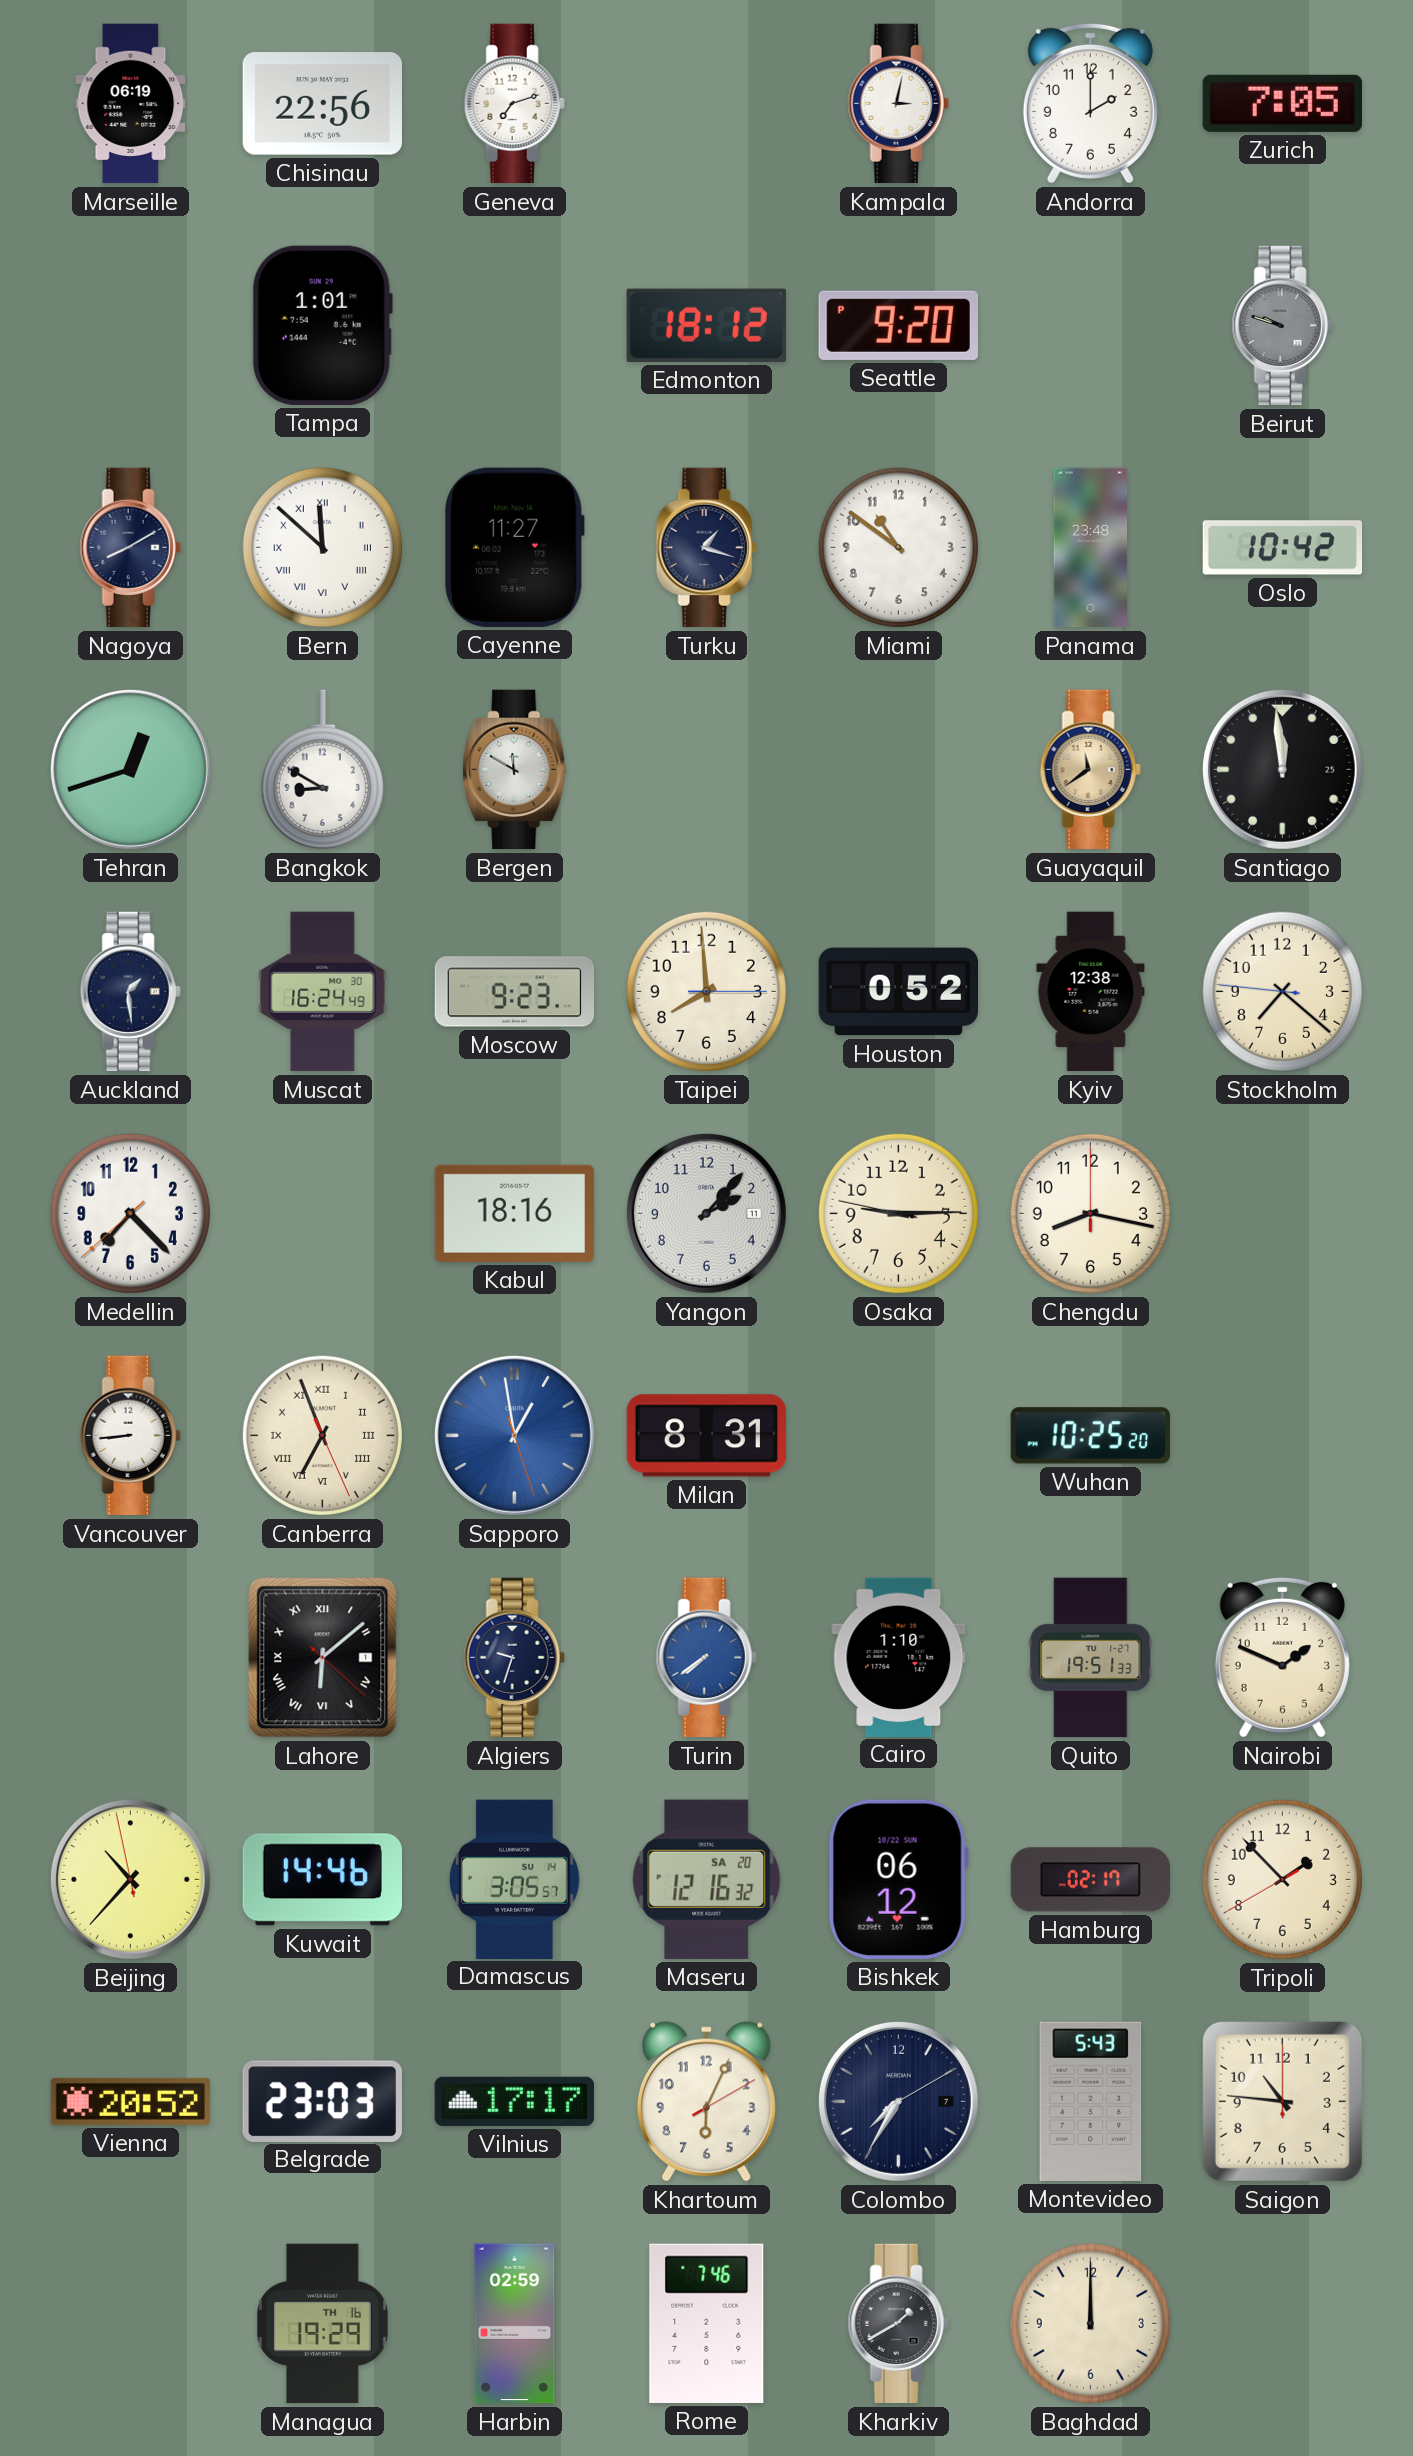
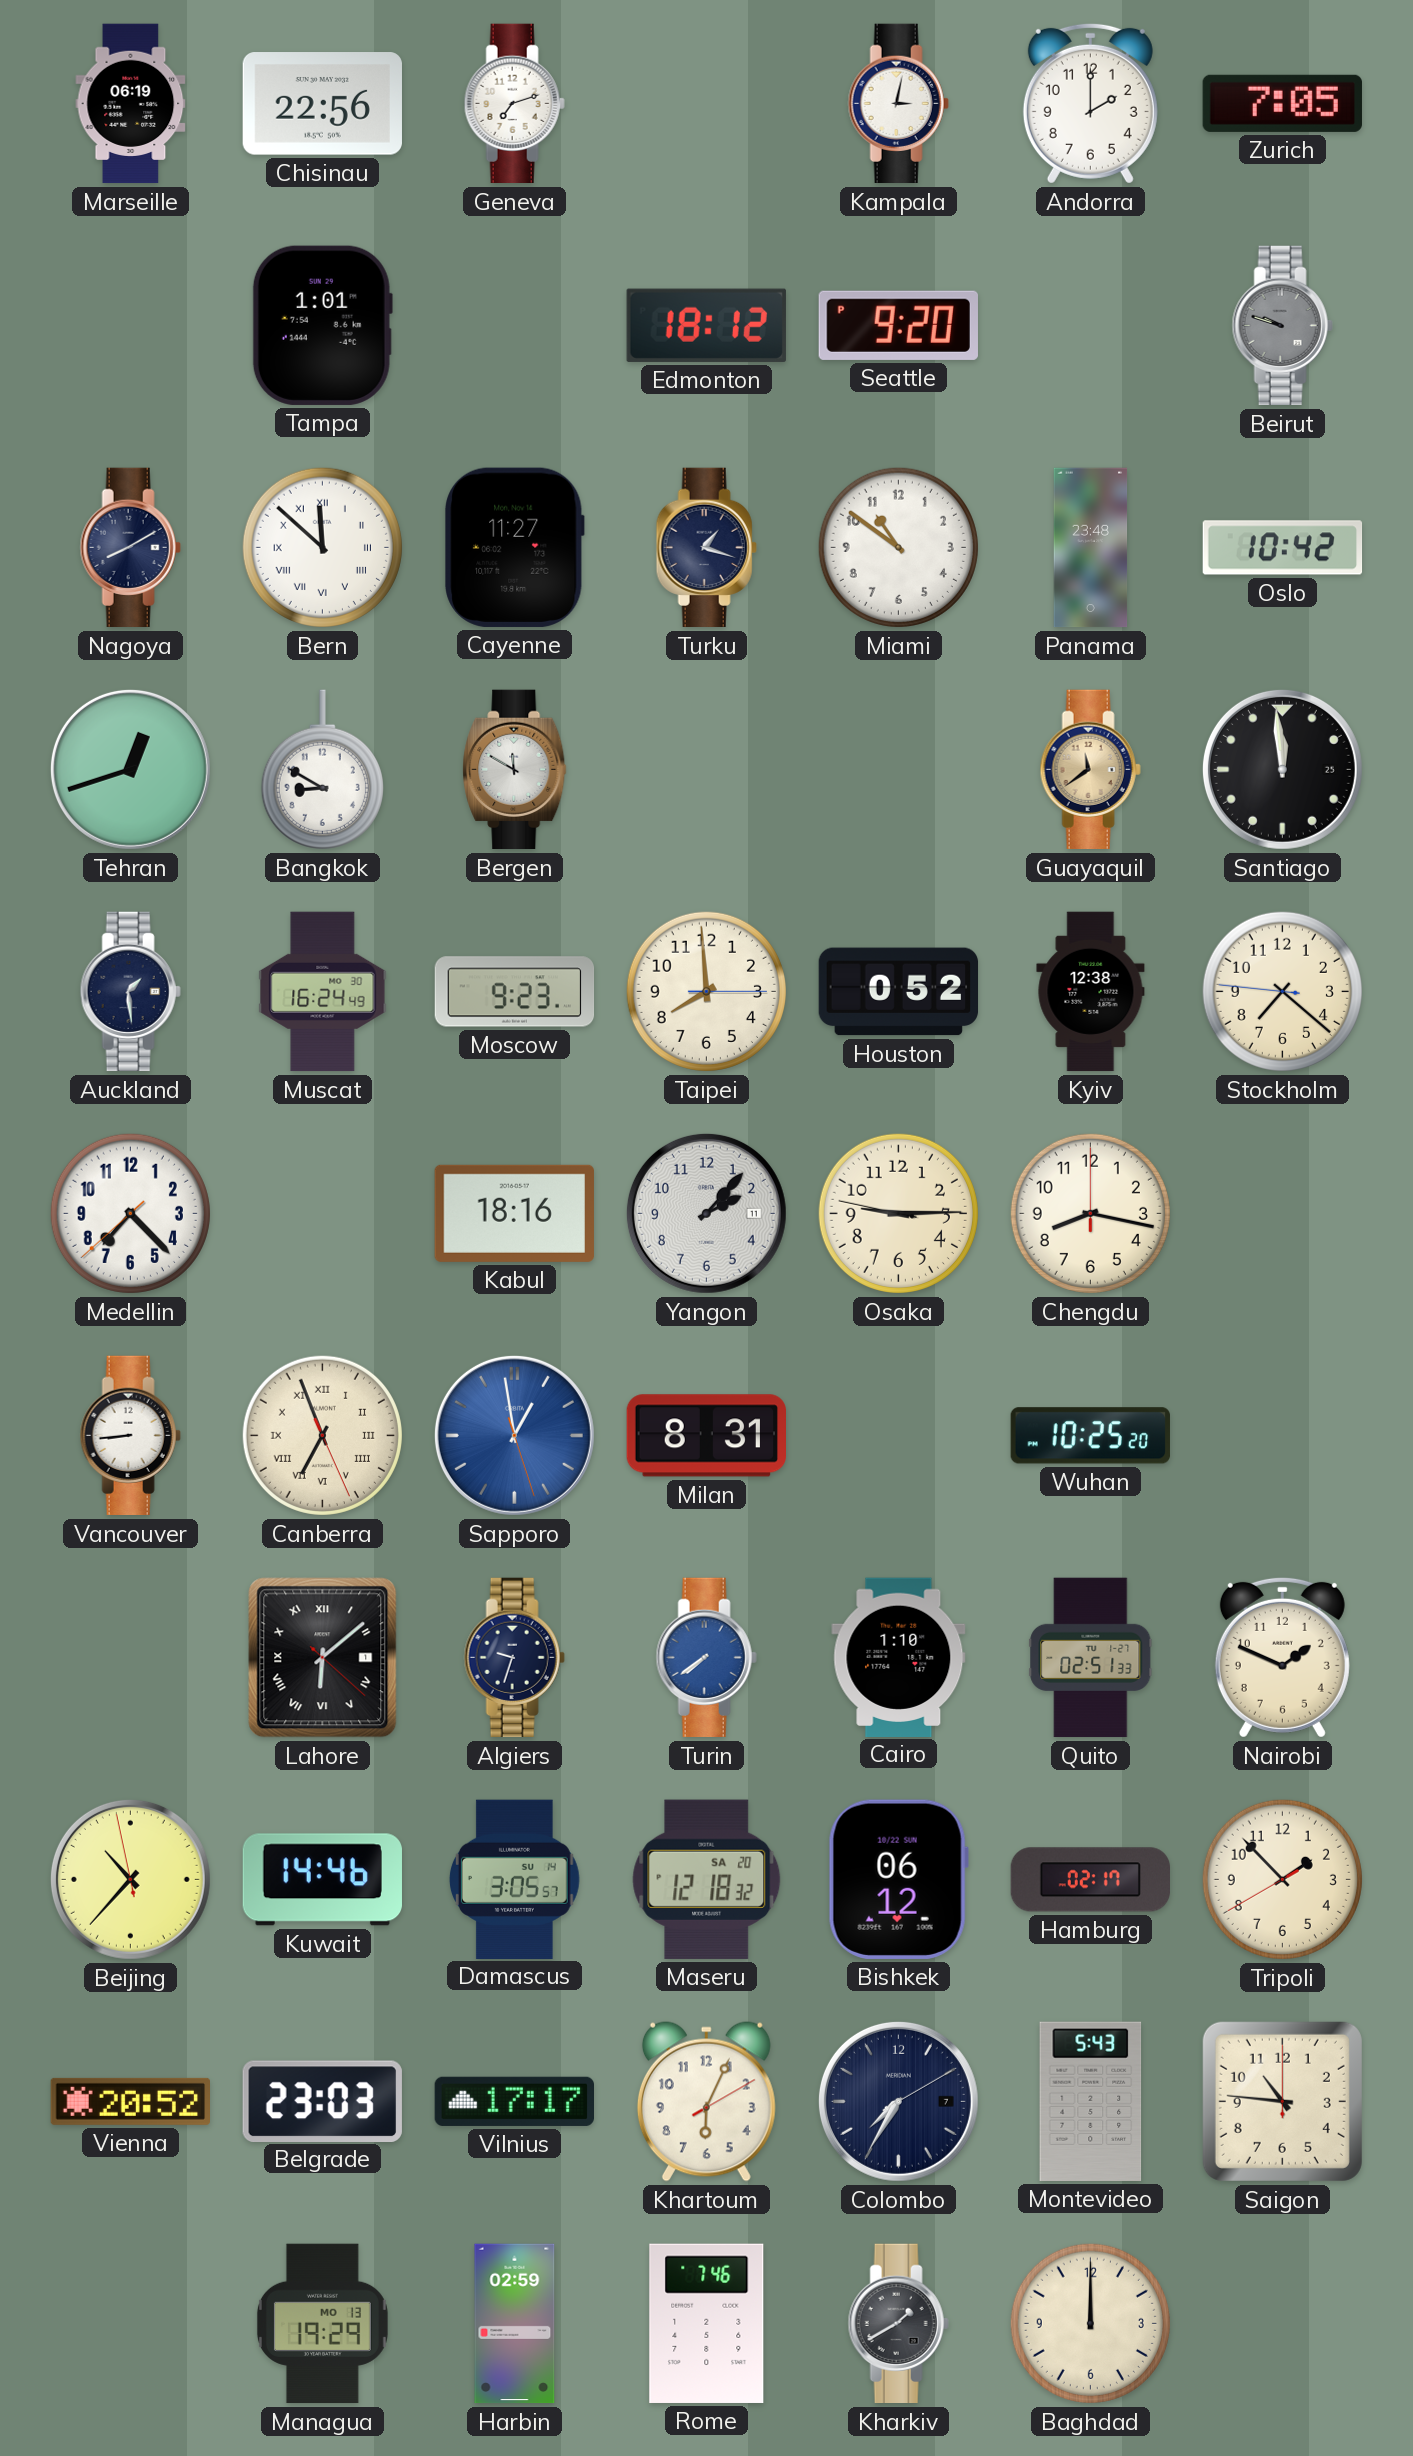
Quito: 19:51 -> 02:51
Maseru: 12:16 -> 12:18
Managua date: TH 16 -> MO 13
